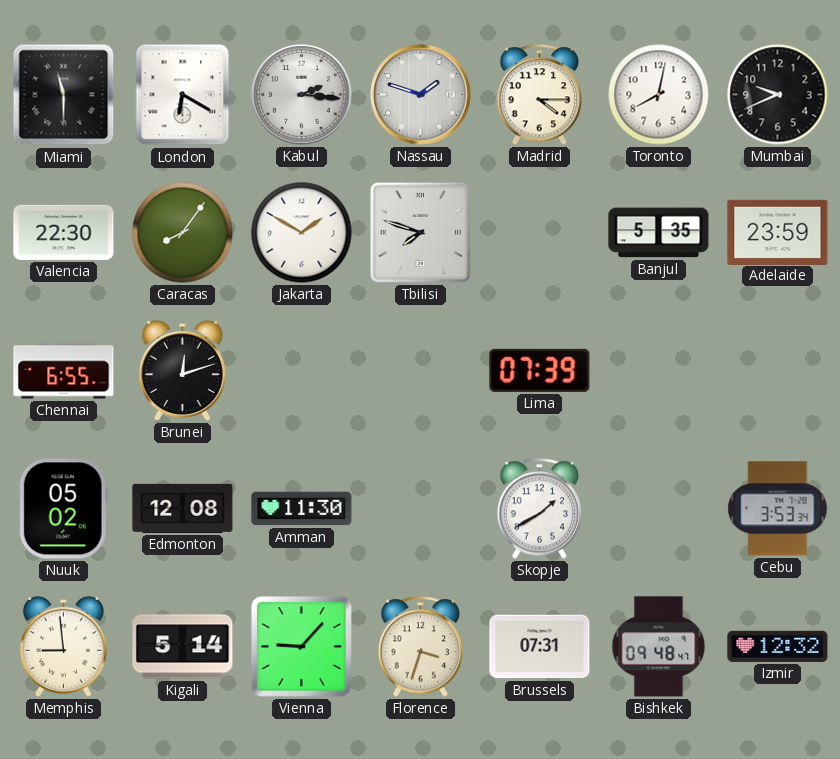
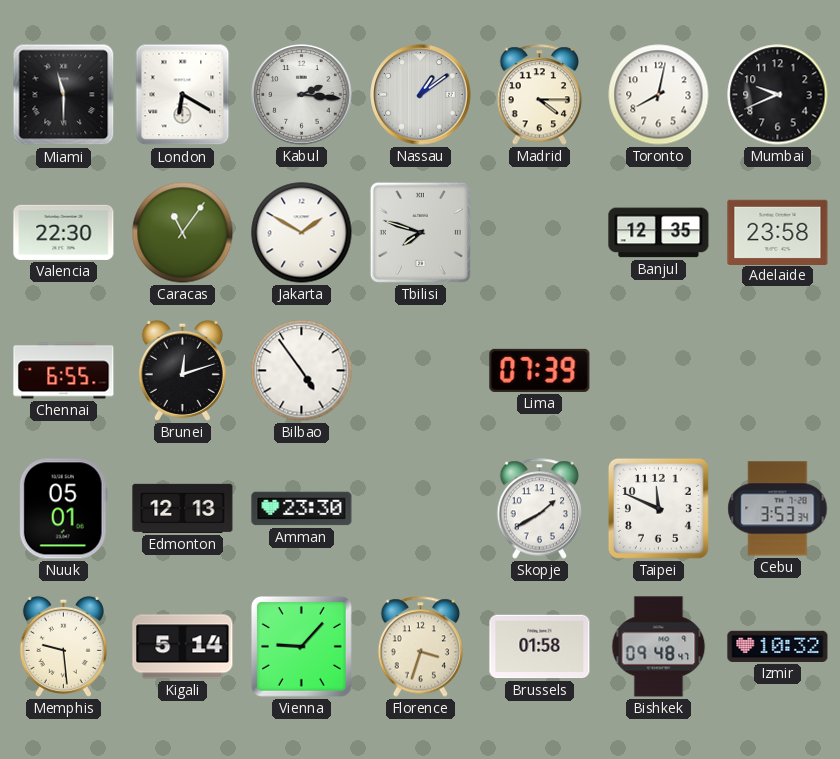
Nassau: 1:48 -> 1:09
Caracas: 8:06 -> 11:06
Banjul: 5:35 -> 12:35
Adelaide: 23:59 -> 23:58
Bilbao: none -> 4:54
Nuuk: 05:02 -> 05:01
Edmonton: 12:08 -> 12:13
Amman: 11:30 -> 23:30
Taipei: none -> 11:49
Memphis: 8:59 -> 9:29
Brussels: 07:31 -> 01:58
Izmir: 12:32 -> 10:32
